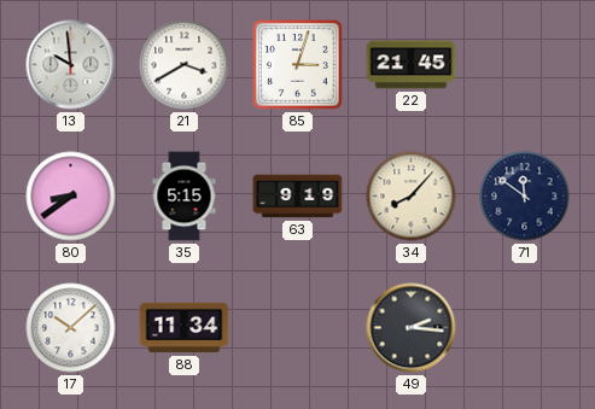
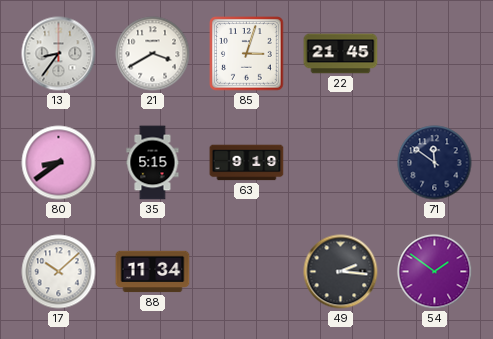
13: 9:59 -> 8:36
34: 8:07 -> none
54: none -> 1:51
